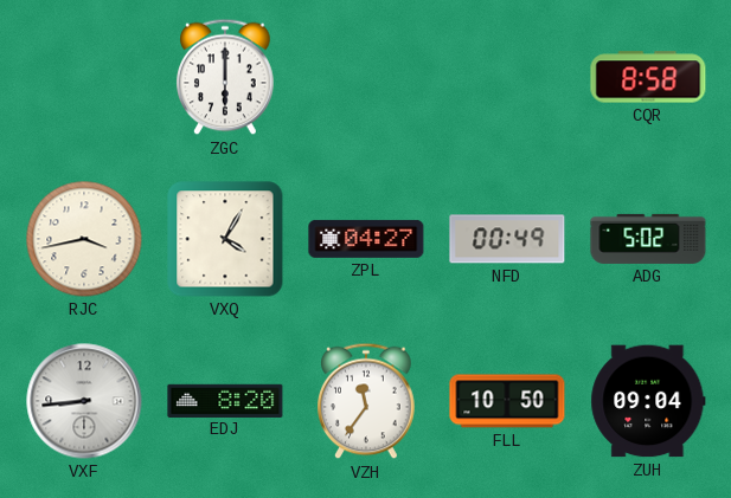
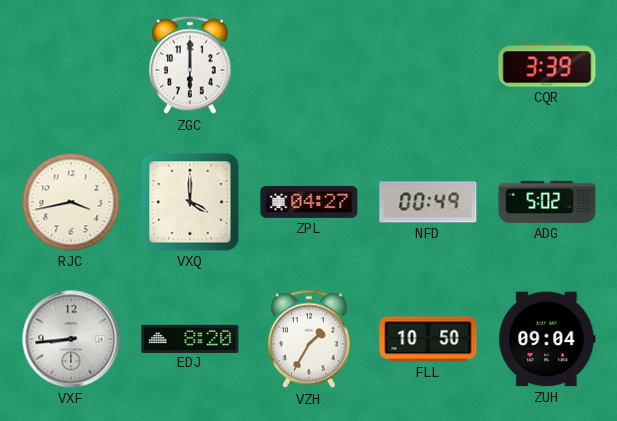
CQR: 8:58 -> 3:39
VXQ: 4:05 -> 4:00
VZH: 11:36 -> 1:35
